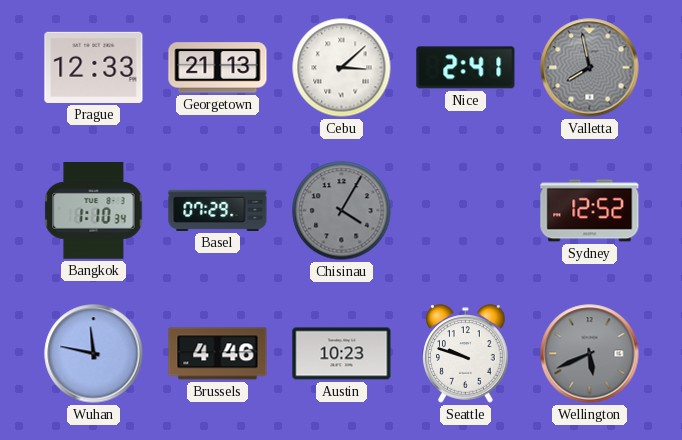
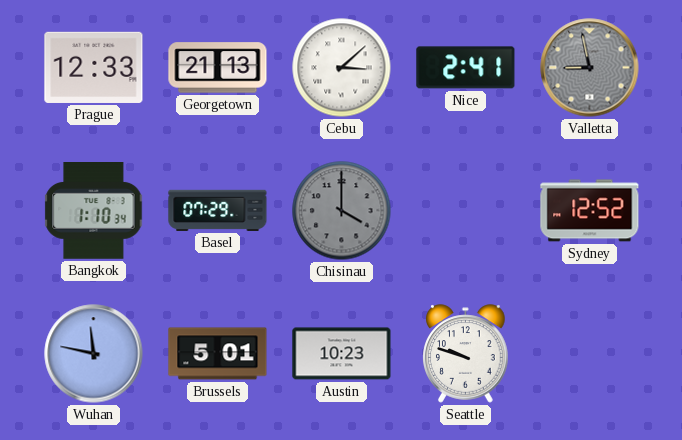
Valletta: 7:58 -> 8:58
Chisinau: 4:05 -> 4:00
Brussels: 4:46 -> 5:01
Wellington: 5:41 -> none
